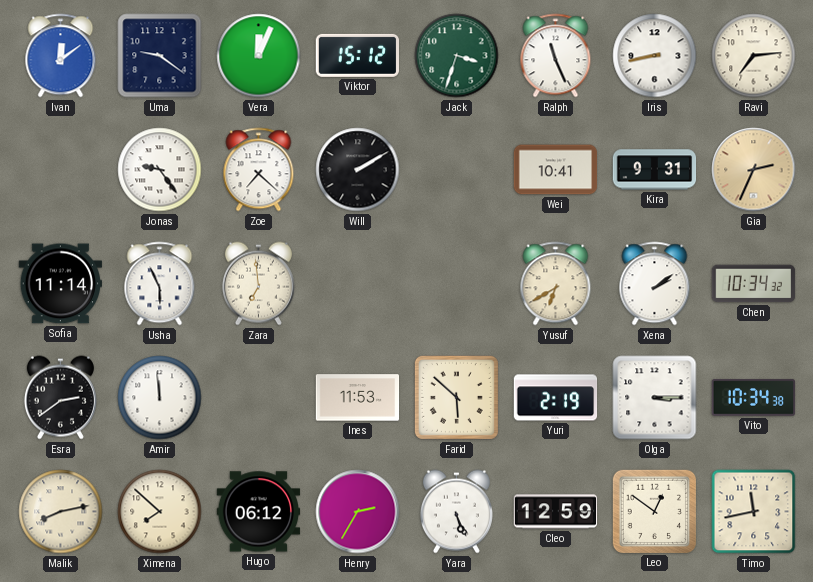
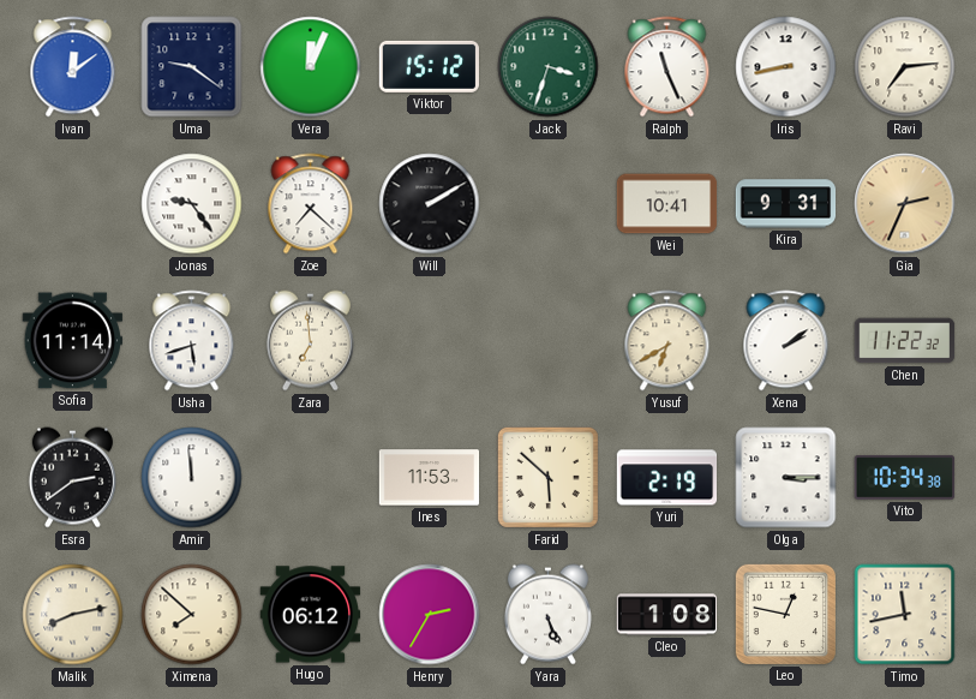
Usha: 5:56 -> 5:42
Chen: 10:34 -> 11:22
Cleo: 12:59 -> 1:08
Leo: 12:51 -> 12:47
